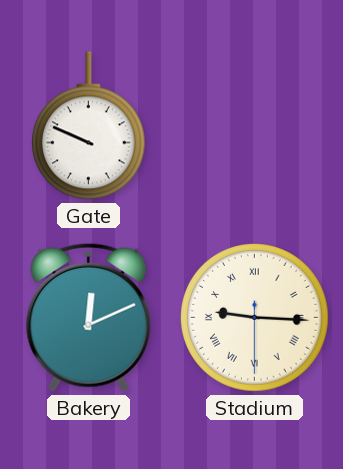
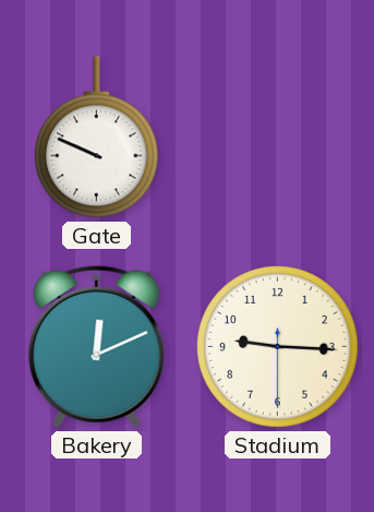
Stadium numerals: Roman -> Arabic
